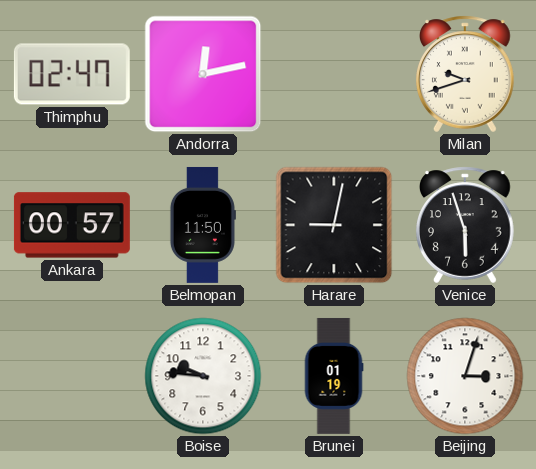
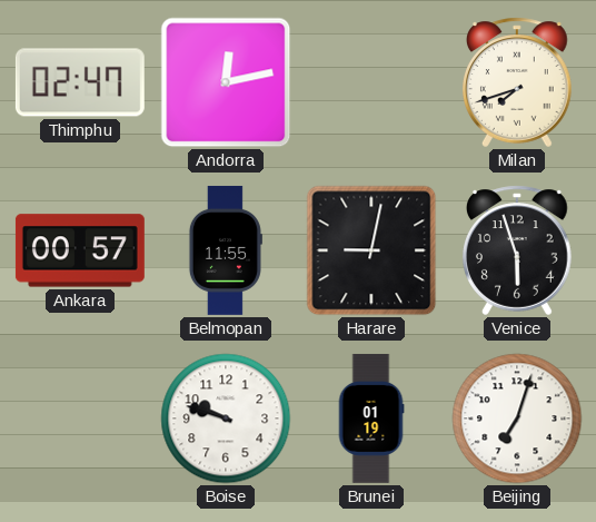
Milan: 9:42 -> 7:42
Belmopan: 11:50 -> 11:55
Boise: 9:46 -> 9:48
Beijing: 3:03 -> 7:03
